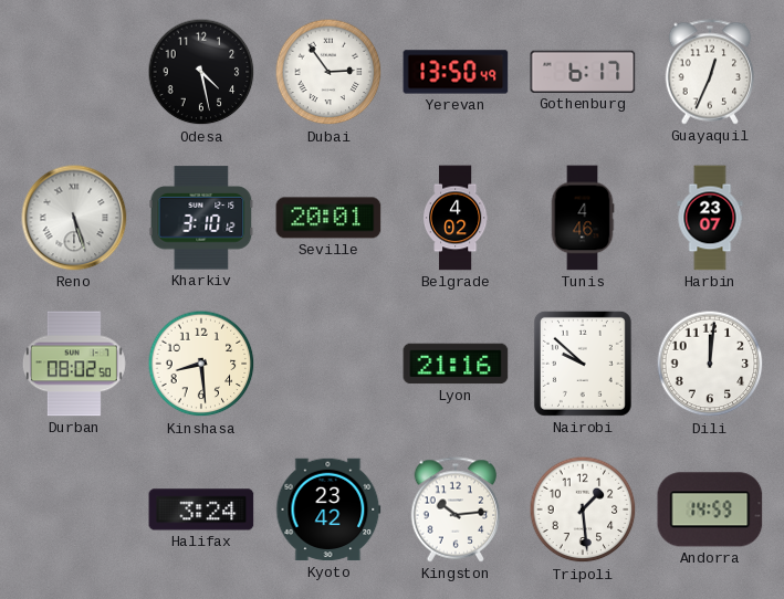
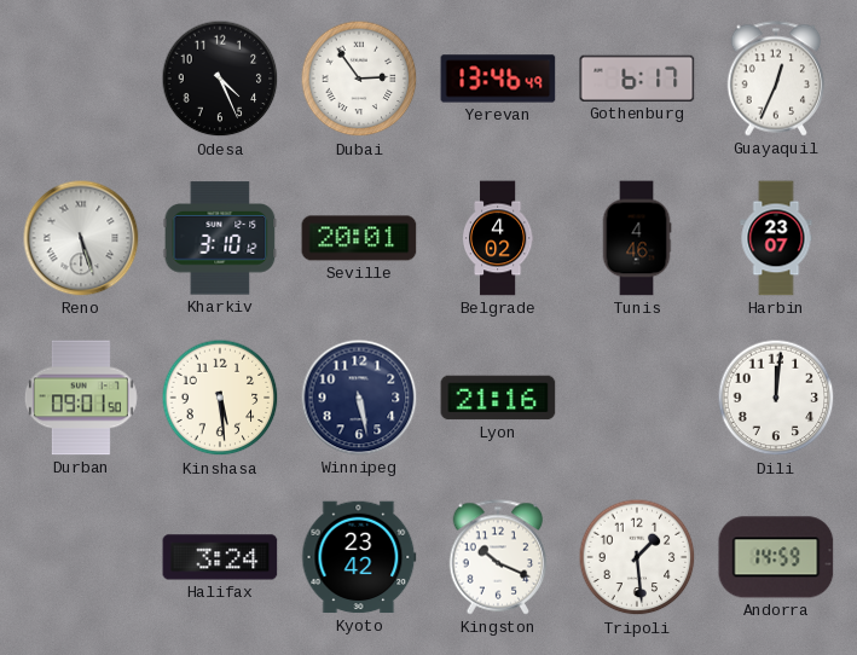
Odesa: 4:28 -> 4:26
Yerevan: 13:50 -> 13:46
Durban: 08:02 -> 09:01
Kinshasa: 8:29 -> 5:29
Winnipeg: none -> 5:28
Nairobi: 9:52 -> none
Kingston: 10:14 -> 10:19
